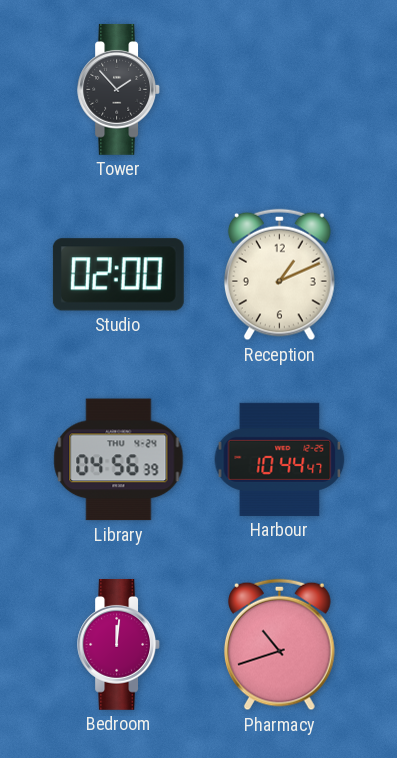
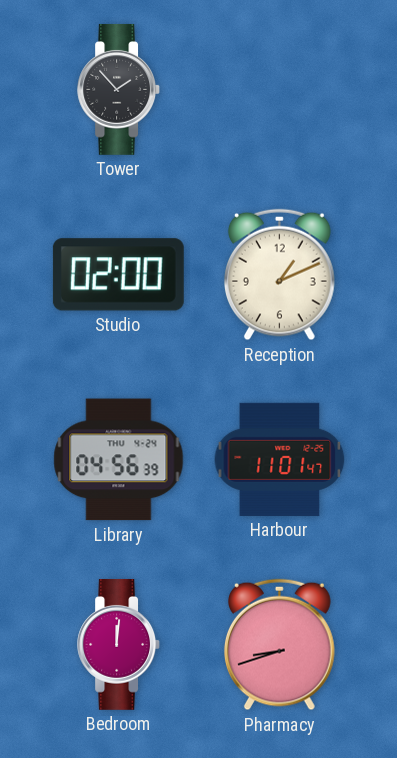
Harbour: 10:44 -> 11:01
Pharmacy: 10:42 -> 8:42
